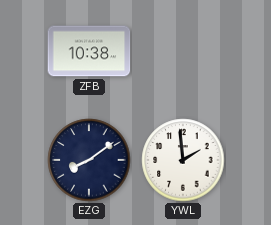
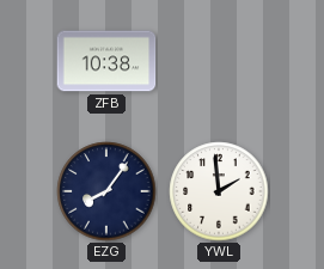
EZG: 8:09 -> 8:06
